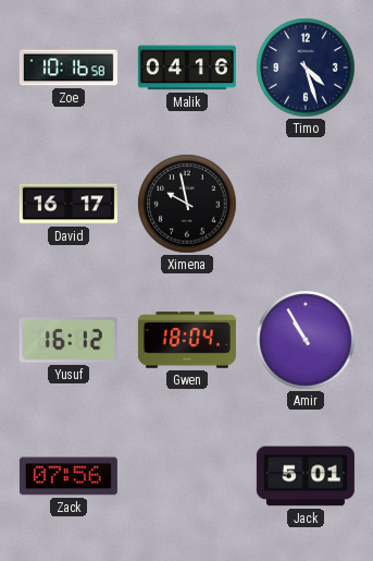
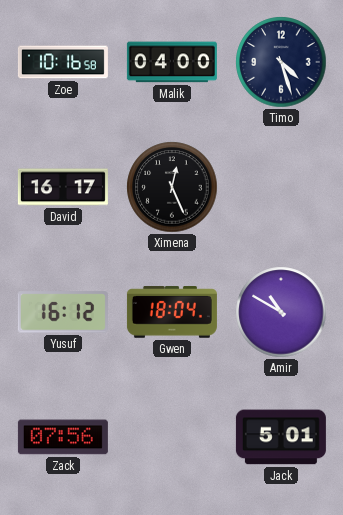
Malik: 04:16 -> 04:00
Ximena: 9:58 -> 12:26
Amir: 10:55 -> 10:50
